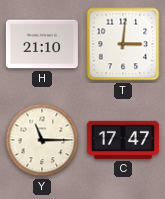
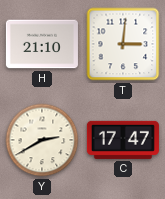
Y: 11:15 -> 2:40
